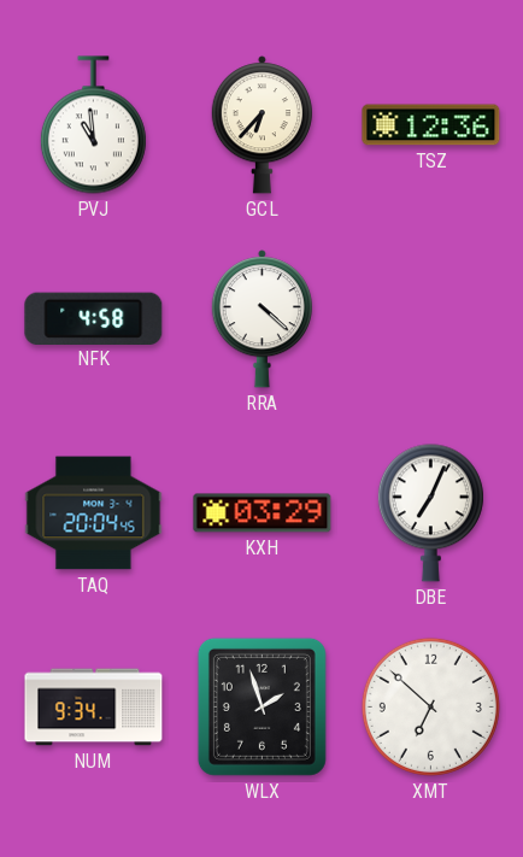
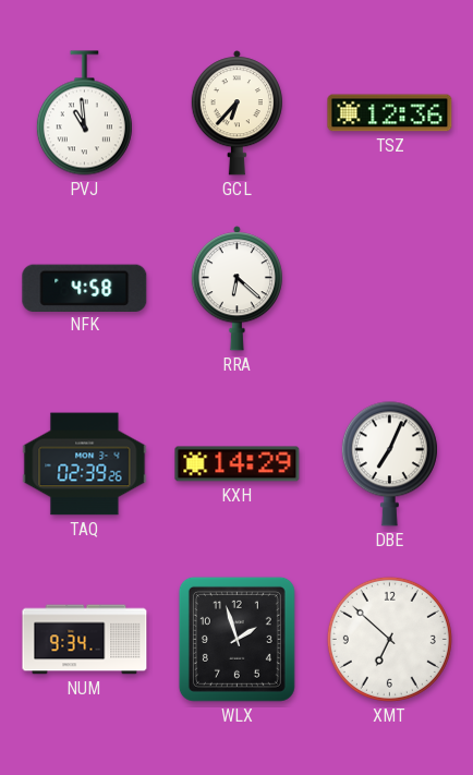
RRA: 4:22 -> 6:22
TAQ: 20:04 -> 02:39
KXH: 03:29 -> 14:29
